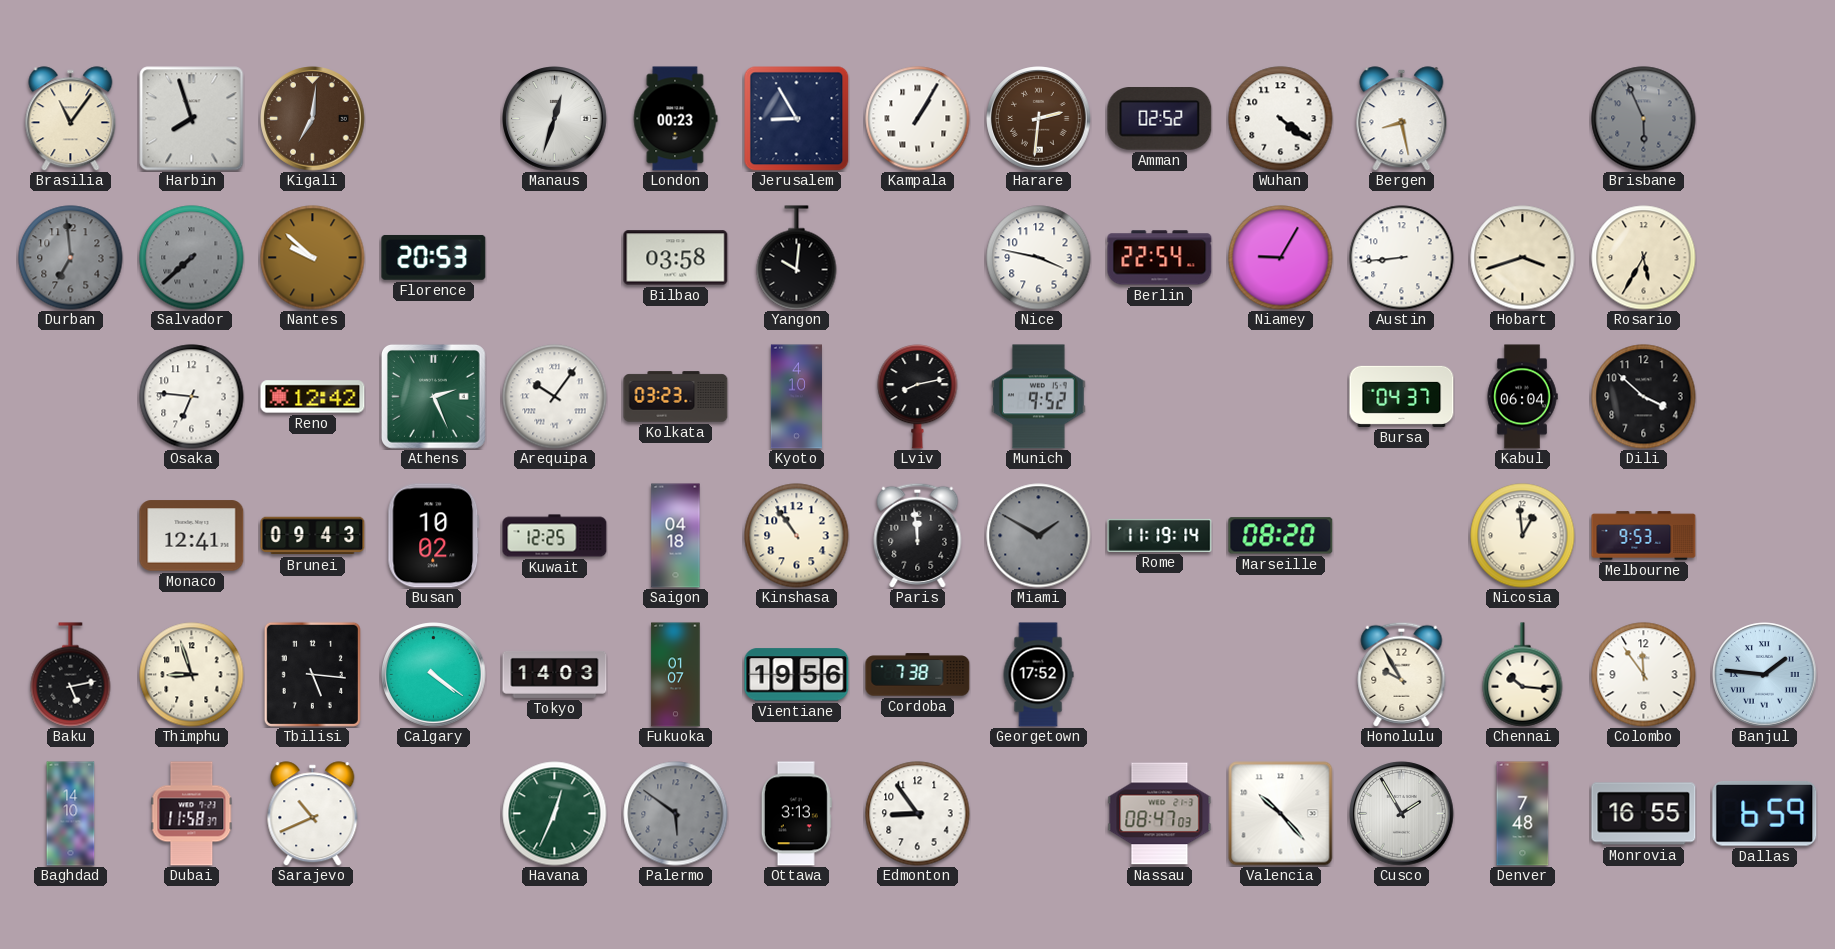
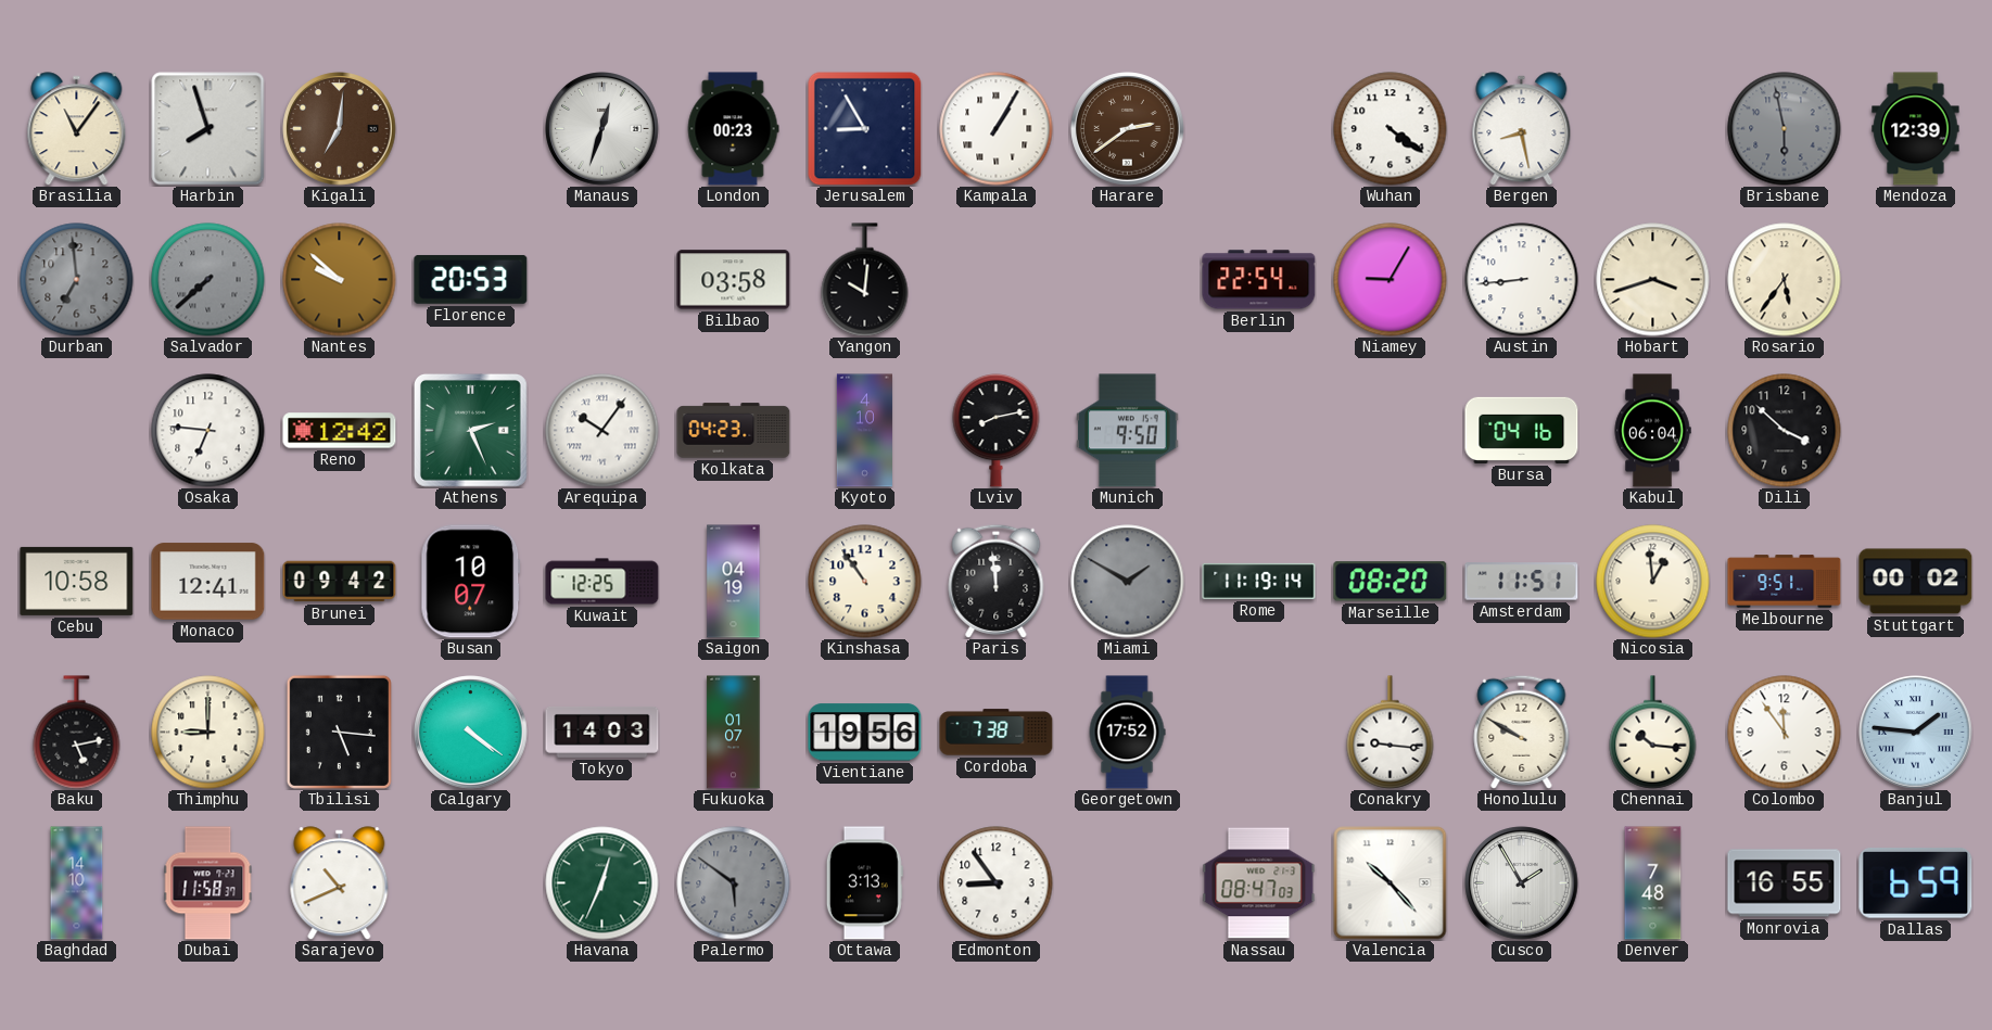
Harare: 2:31 -> 2:39
Amman: 02:52 -> none
Brisbane: 5:56 -> 5:58
Mendoza: none -> 12:39
Nice: 3:47 -> none
Rosario: 5:35 -> 5:36
Kolkata: 03:23 -> 04:23
Munich: 9:52 -> 9:50
Bursa: 04:37 -> 04:16
Cebu: none -> 10:58
Brunei: 09:43 -> 09:42
Busan: 10:02 -> 10:07
Saigon: 04:18 -> 04:19
Amsterdam: none -> 11:51
Melbourne: 9:53 -> 9:51
Stuttgart: none -> 00:02
Thimphu: 8:57 -> 9:00
Conakry: none -> 9:16
Honolulu: 9:55 -> 9:50
